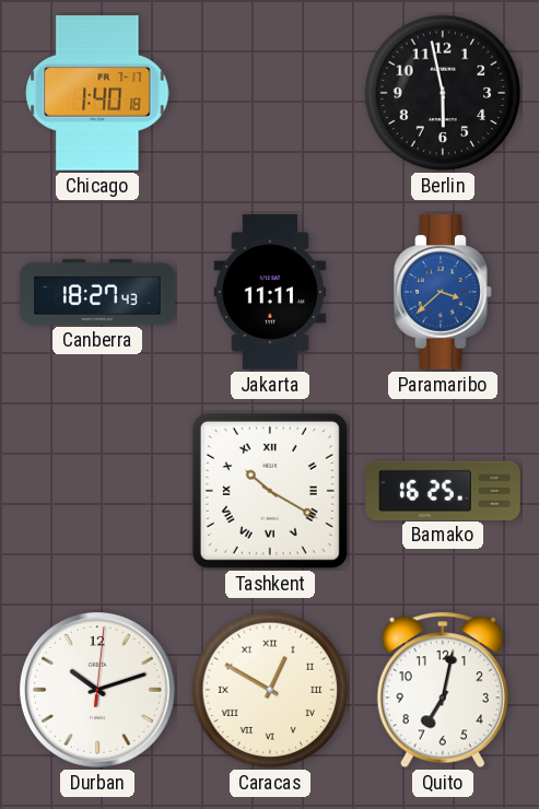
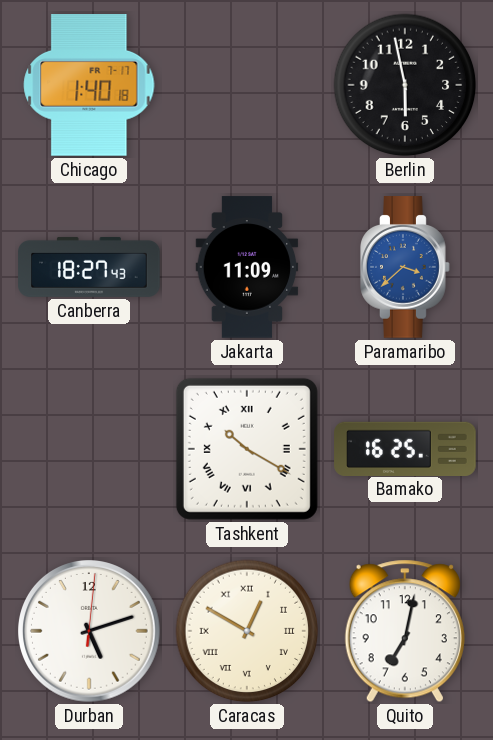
Jakarta: 11:11 -> 11:09
Durban: 10:12 -> 5:12
